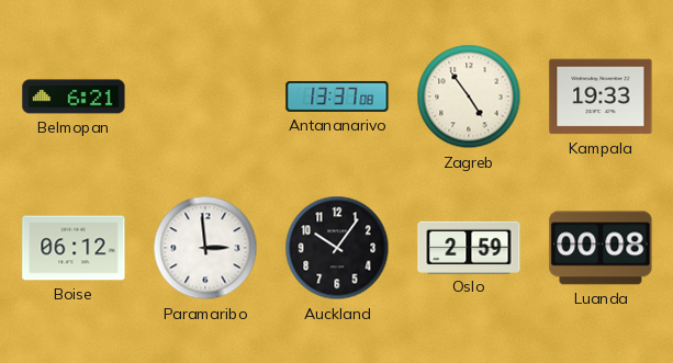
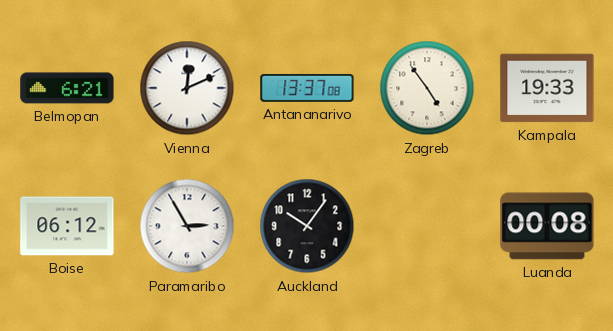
Vienna: none -> 12:11
Paramaribo: 2:59 -> 2:55
Oslo: 2:59 -> none
